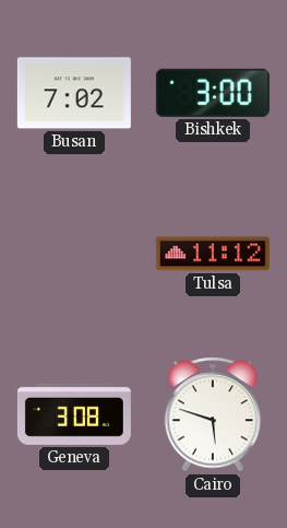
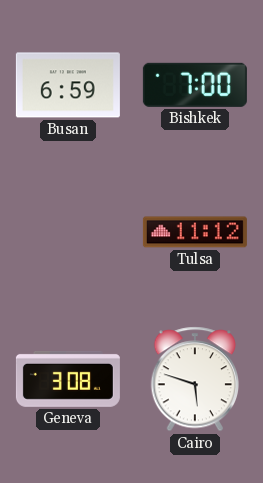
Busan: 7:02 -> 6:59
Bishkek: 3:00 -> 7:00
